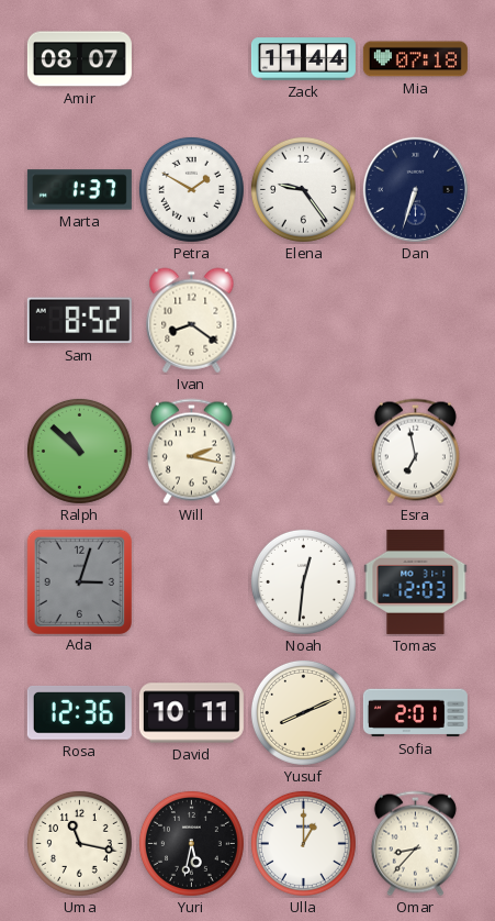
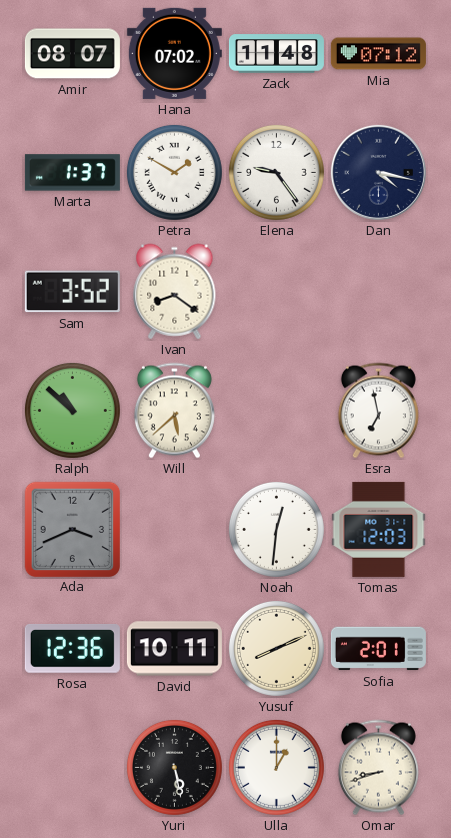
Hana: none -> 07:02
Zack: 11:44 -> 11:48
Mia: 07:18 -> 07:12
Dan: 6:33 -> 4:17
Sam: 8:52 -> 3:52
Will: 2:17 -> 5:38
Ada: 3:03 -> 3:41
Uma: 11:17 -> none
Yuri: 5:32 -> 5:28
Omar: 8:37 -> 8:42
